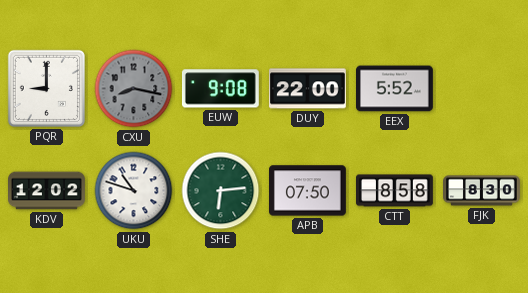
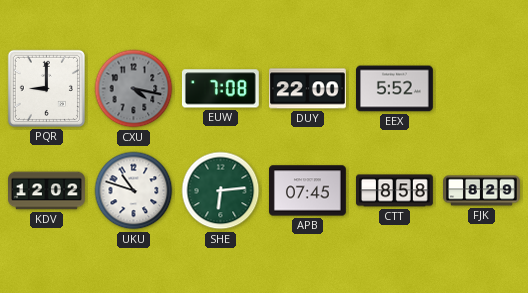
CXU: 8:17 -> 4:17
EUW: 9:08 -> 7:08
APB: 07:50 -> 07:45
FJK: 8:30 -> 8:29
